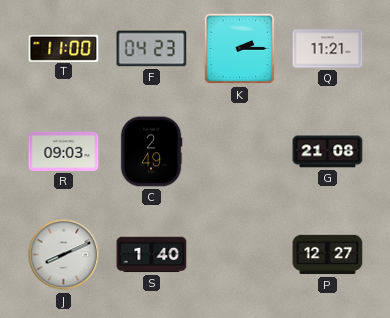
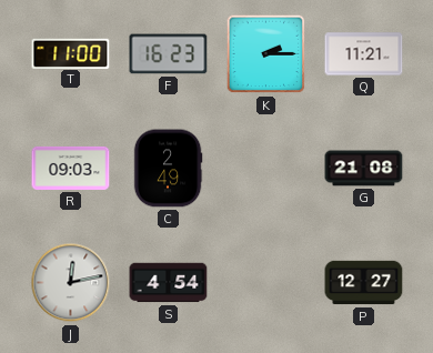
F: 04:23 -> 16:23
J: 8:11 -> 12:13
S: 1:40 -> 4:54
